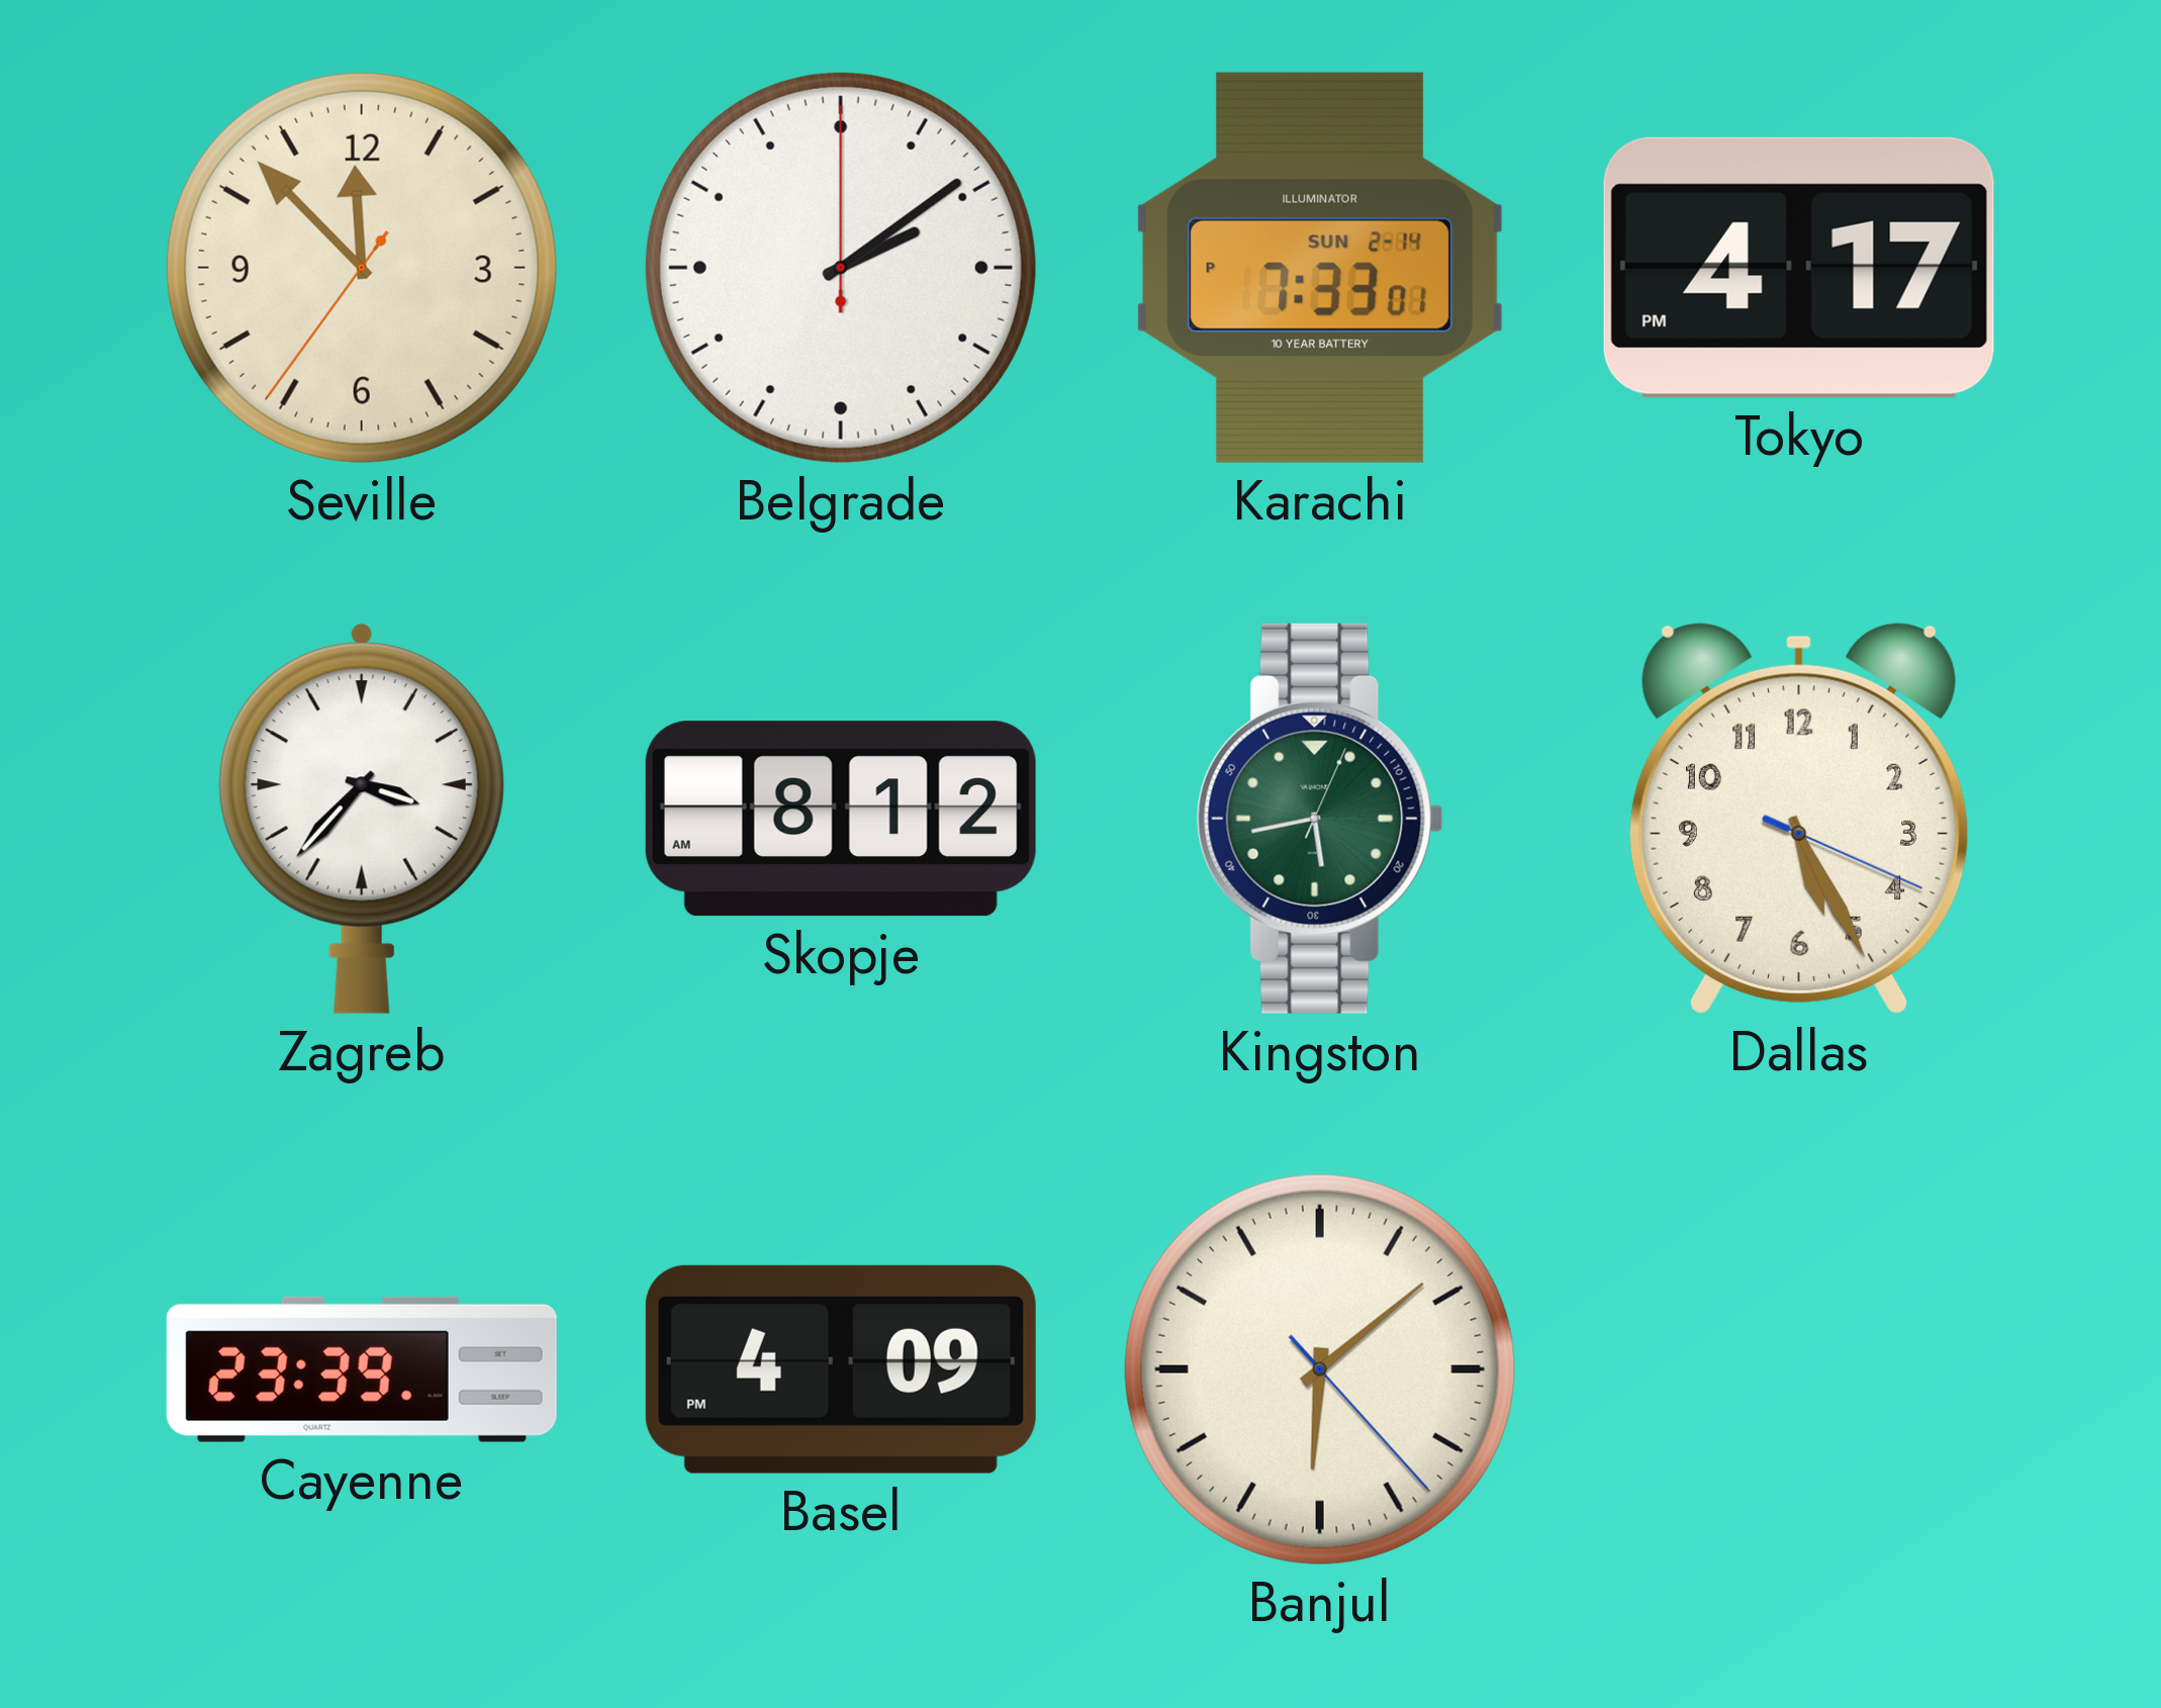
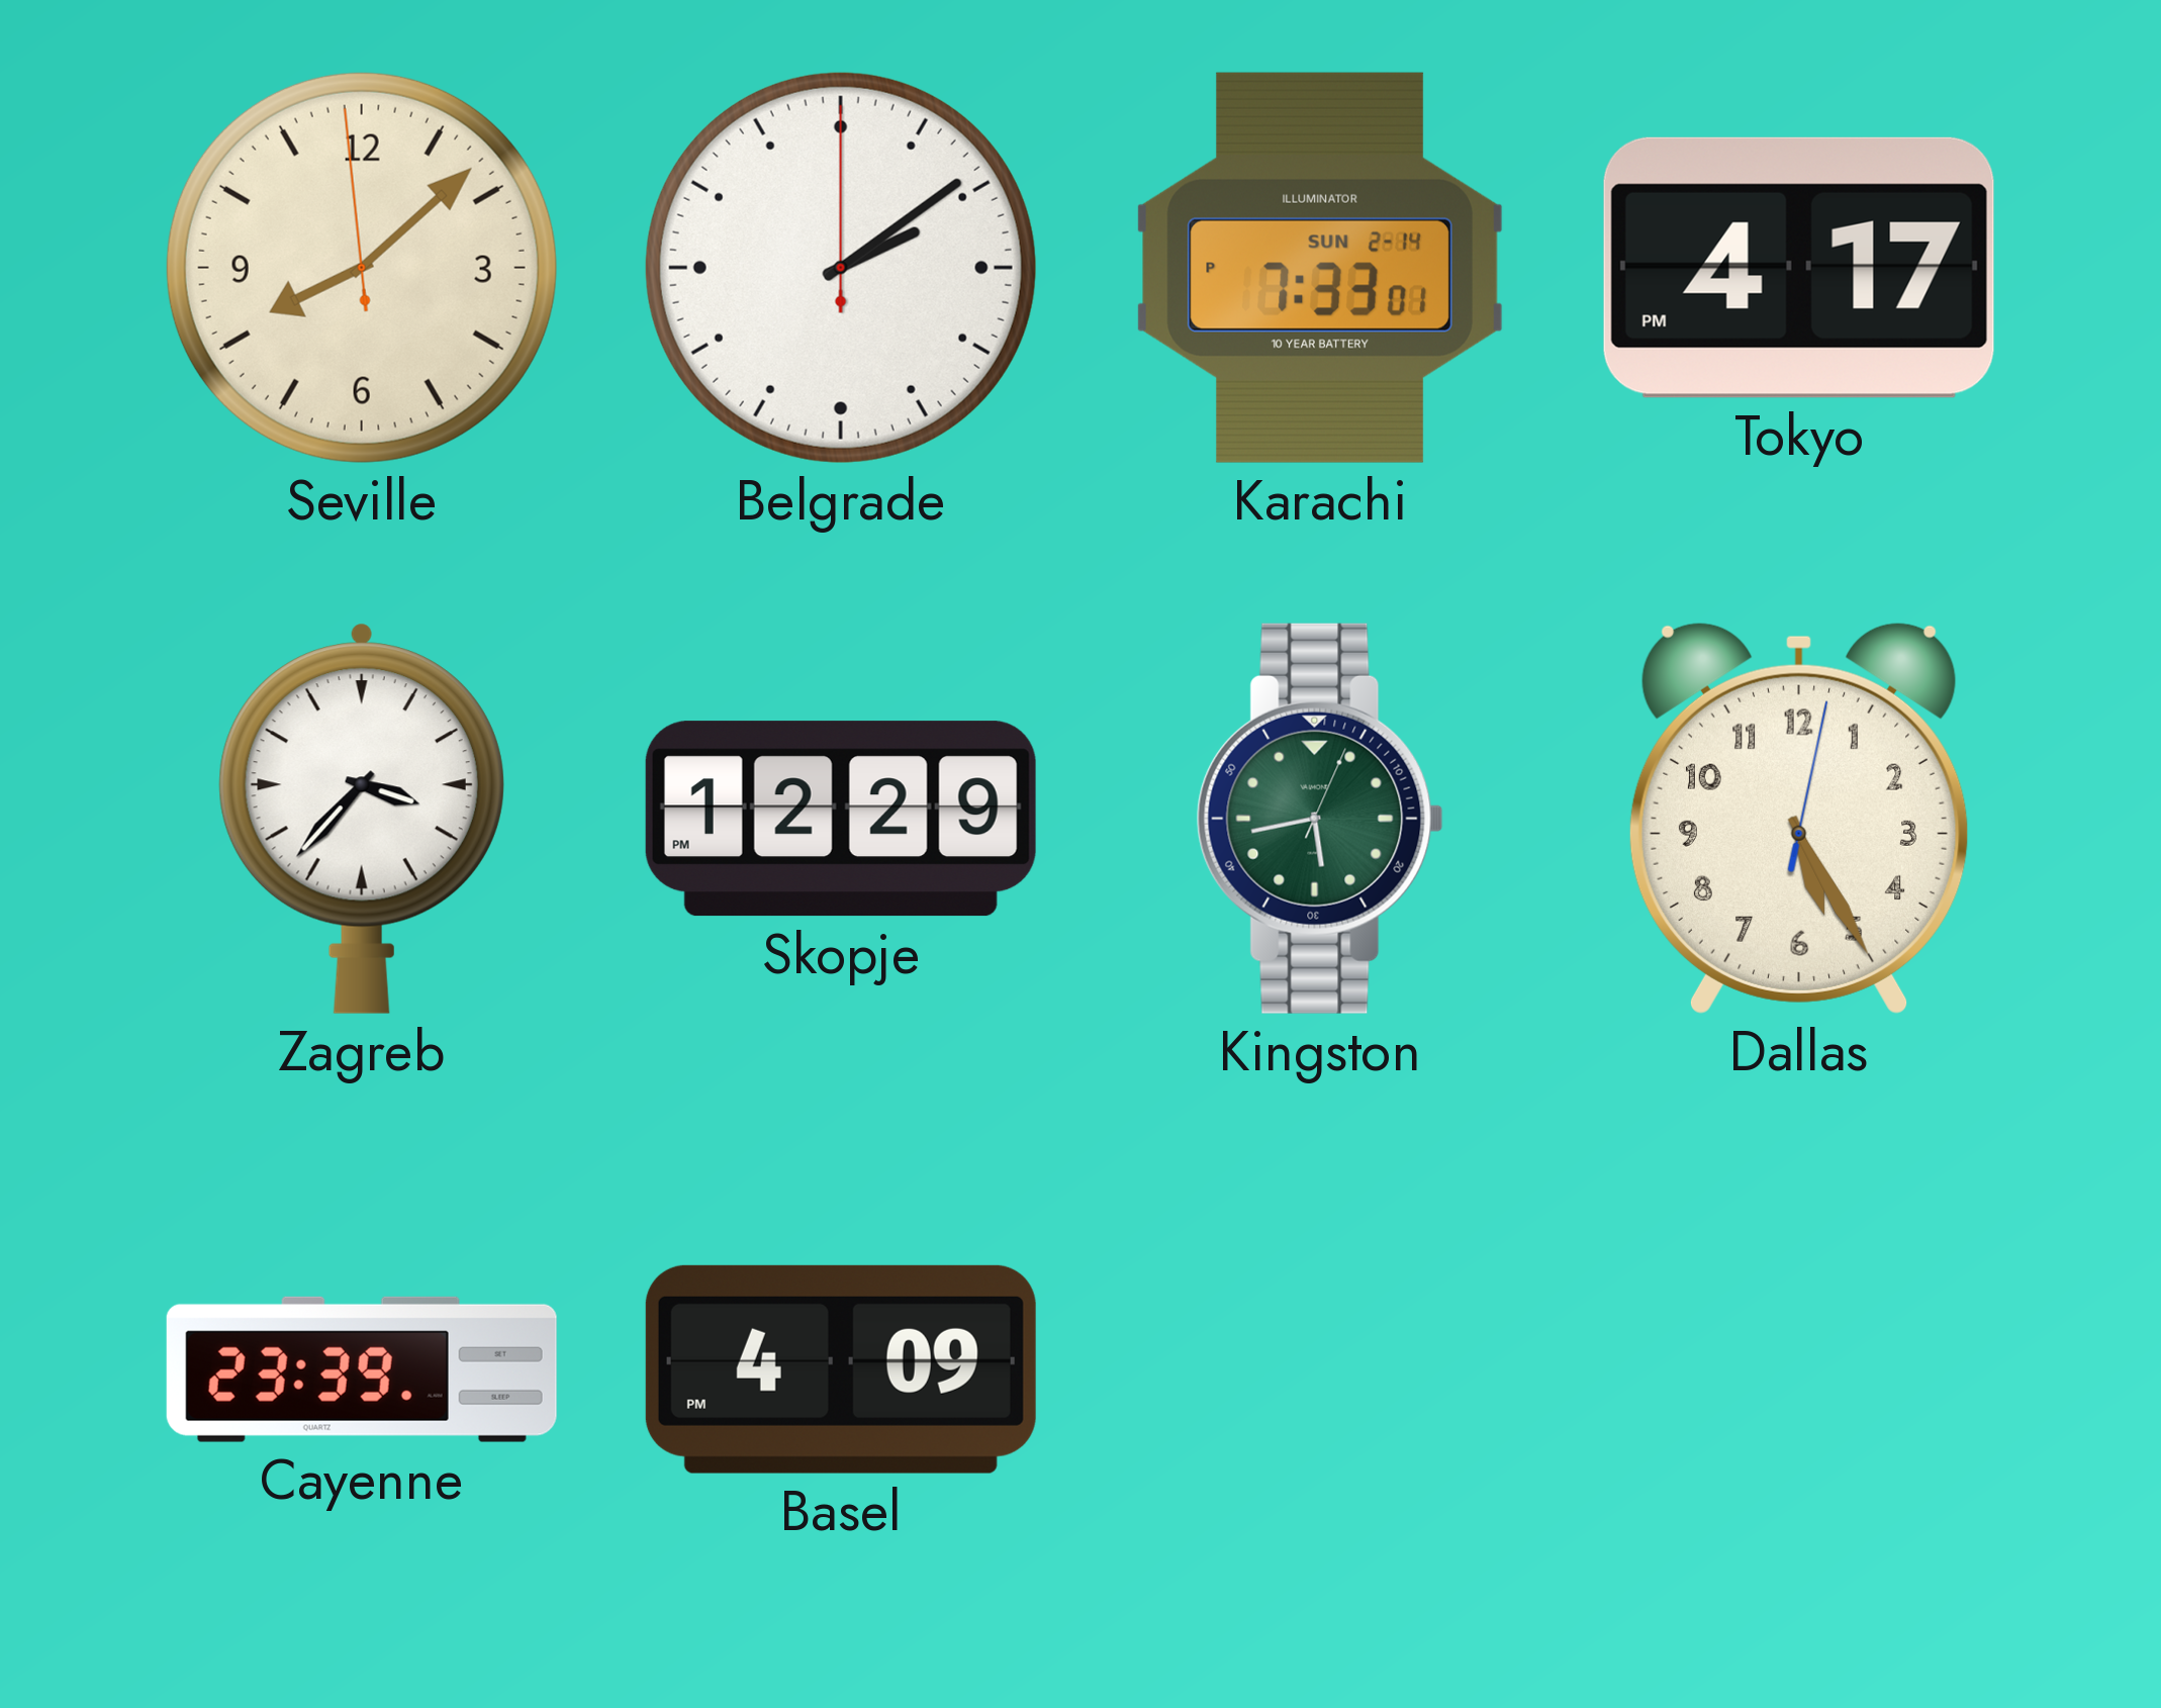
Seville: 11:52 -> 8:07
Skopje: 8:12 -> 12:29
Dallas: 5:25:19 -> 5:25:02
Banjul: 6:08 -> none
